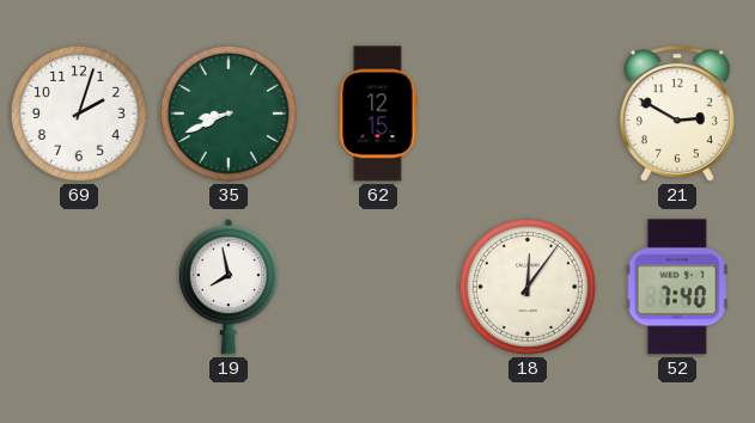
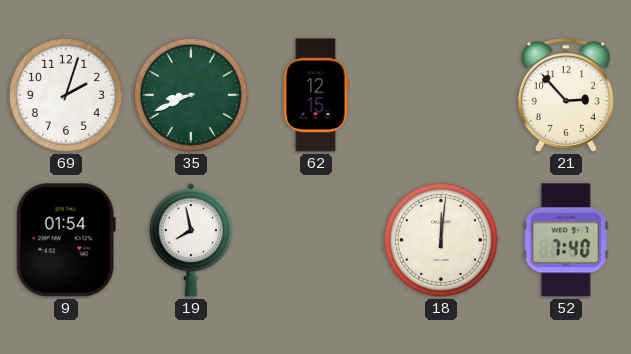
21: 2:50 -> 2:53
9: none -> 01:54
18: 12:06 -> 12:01
